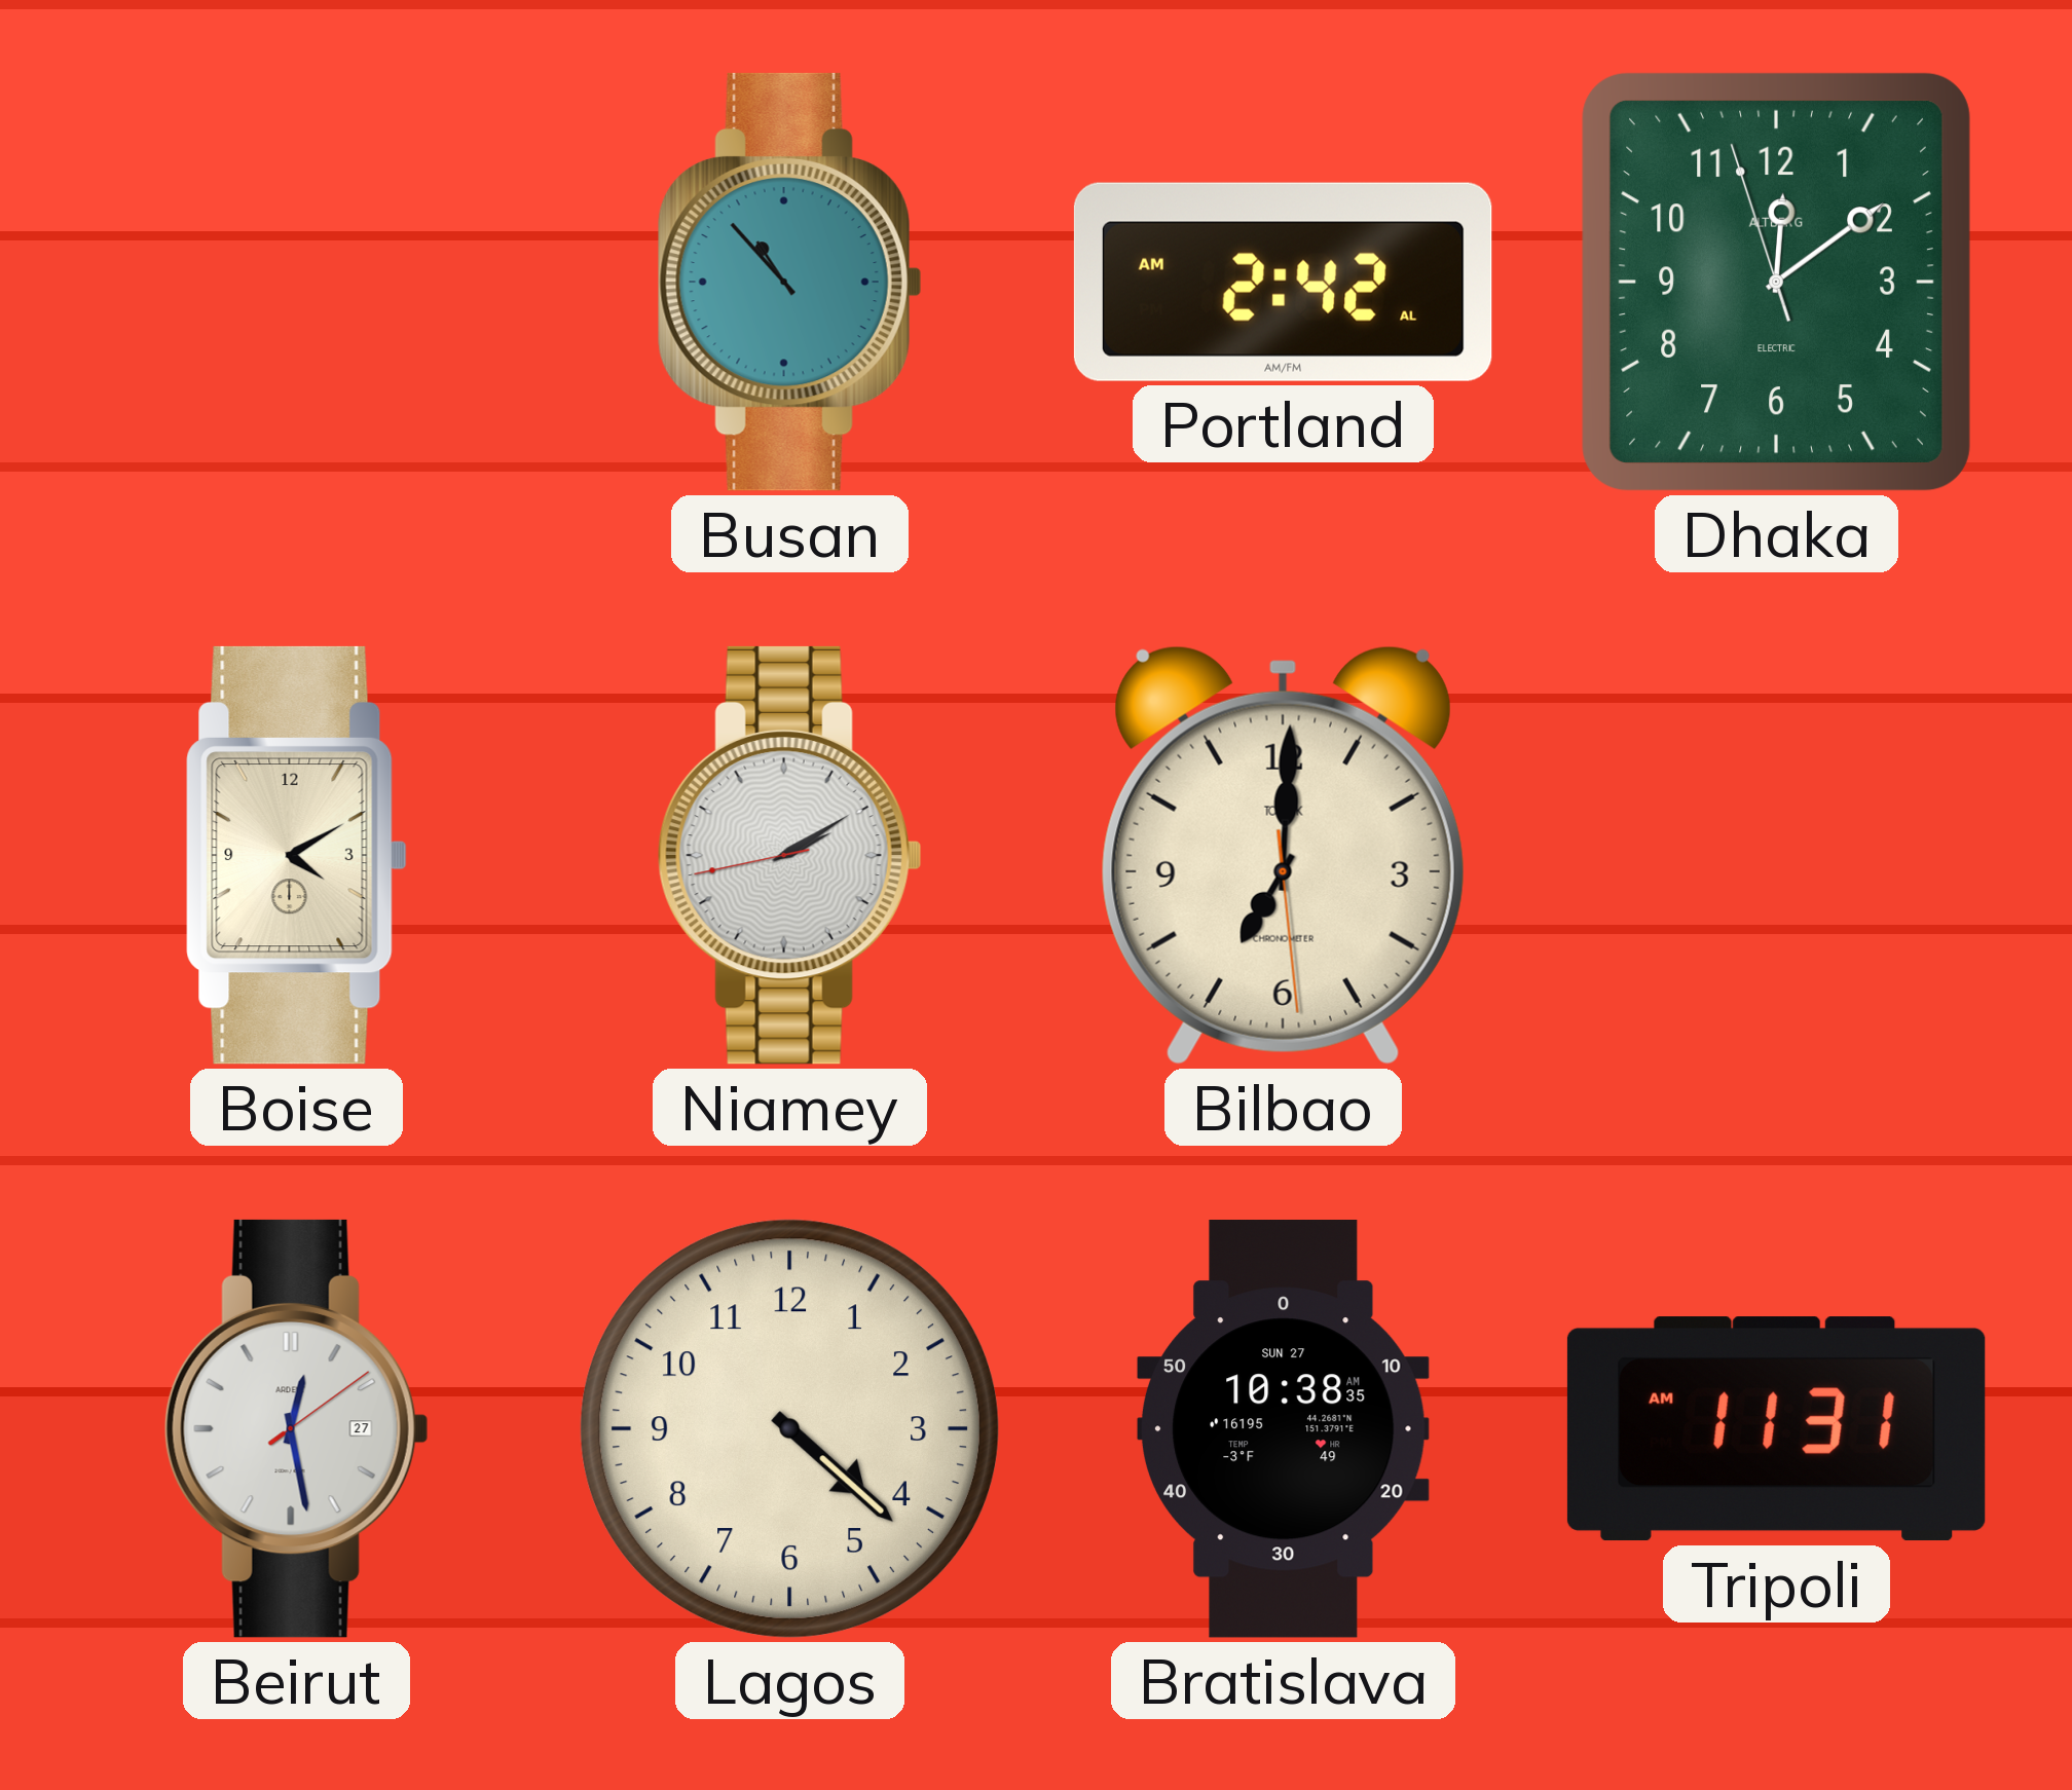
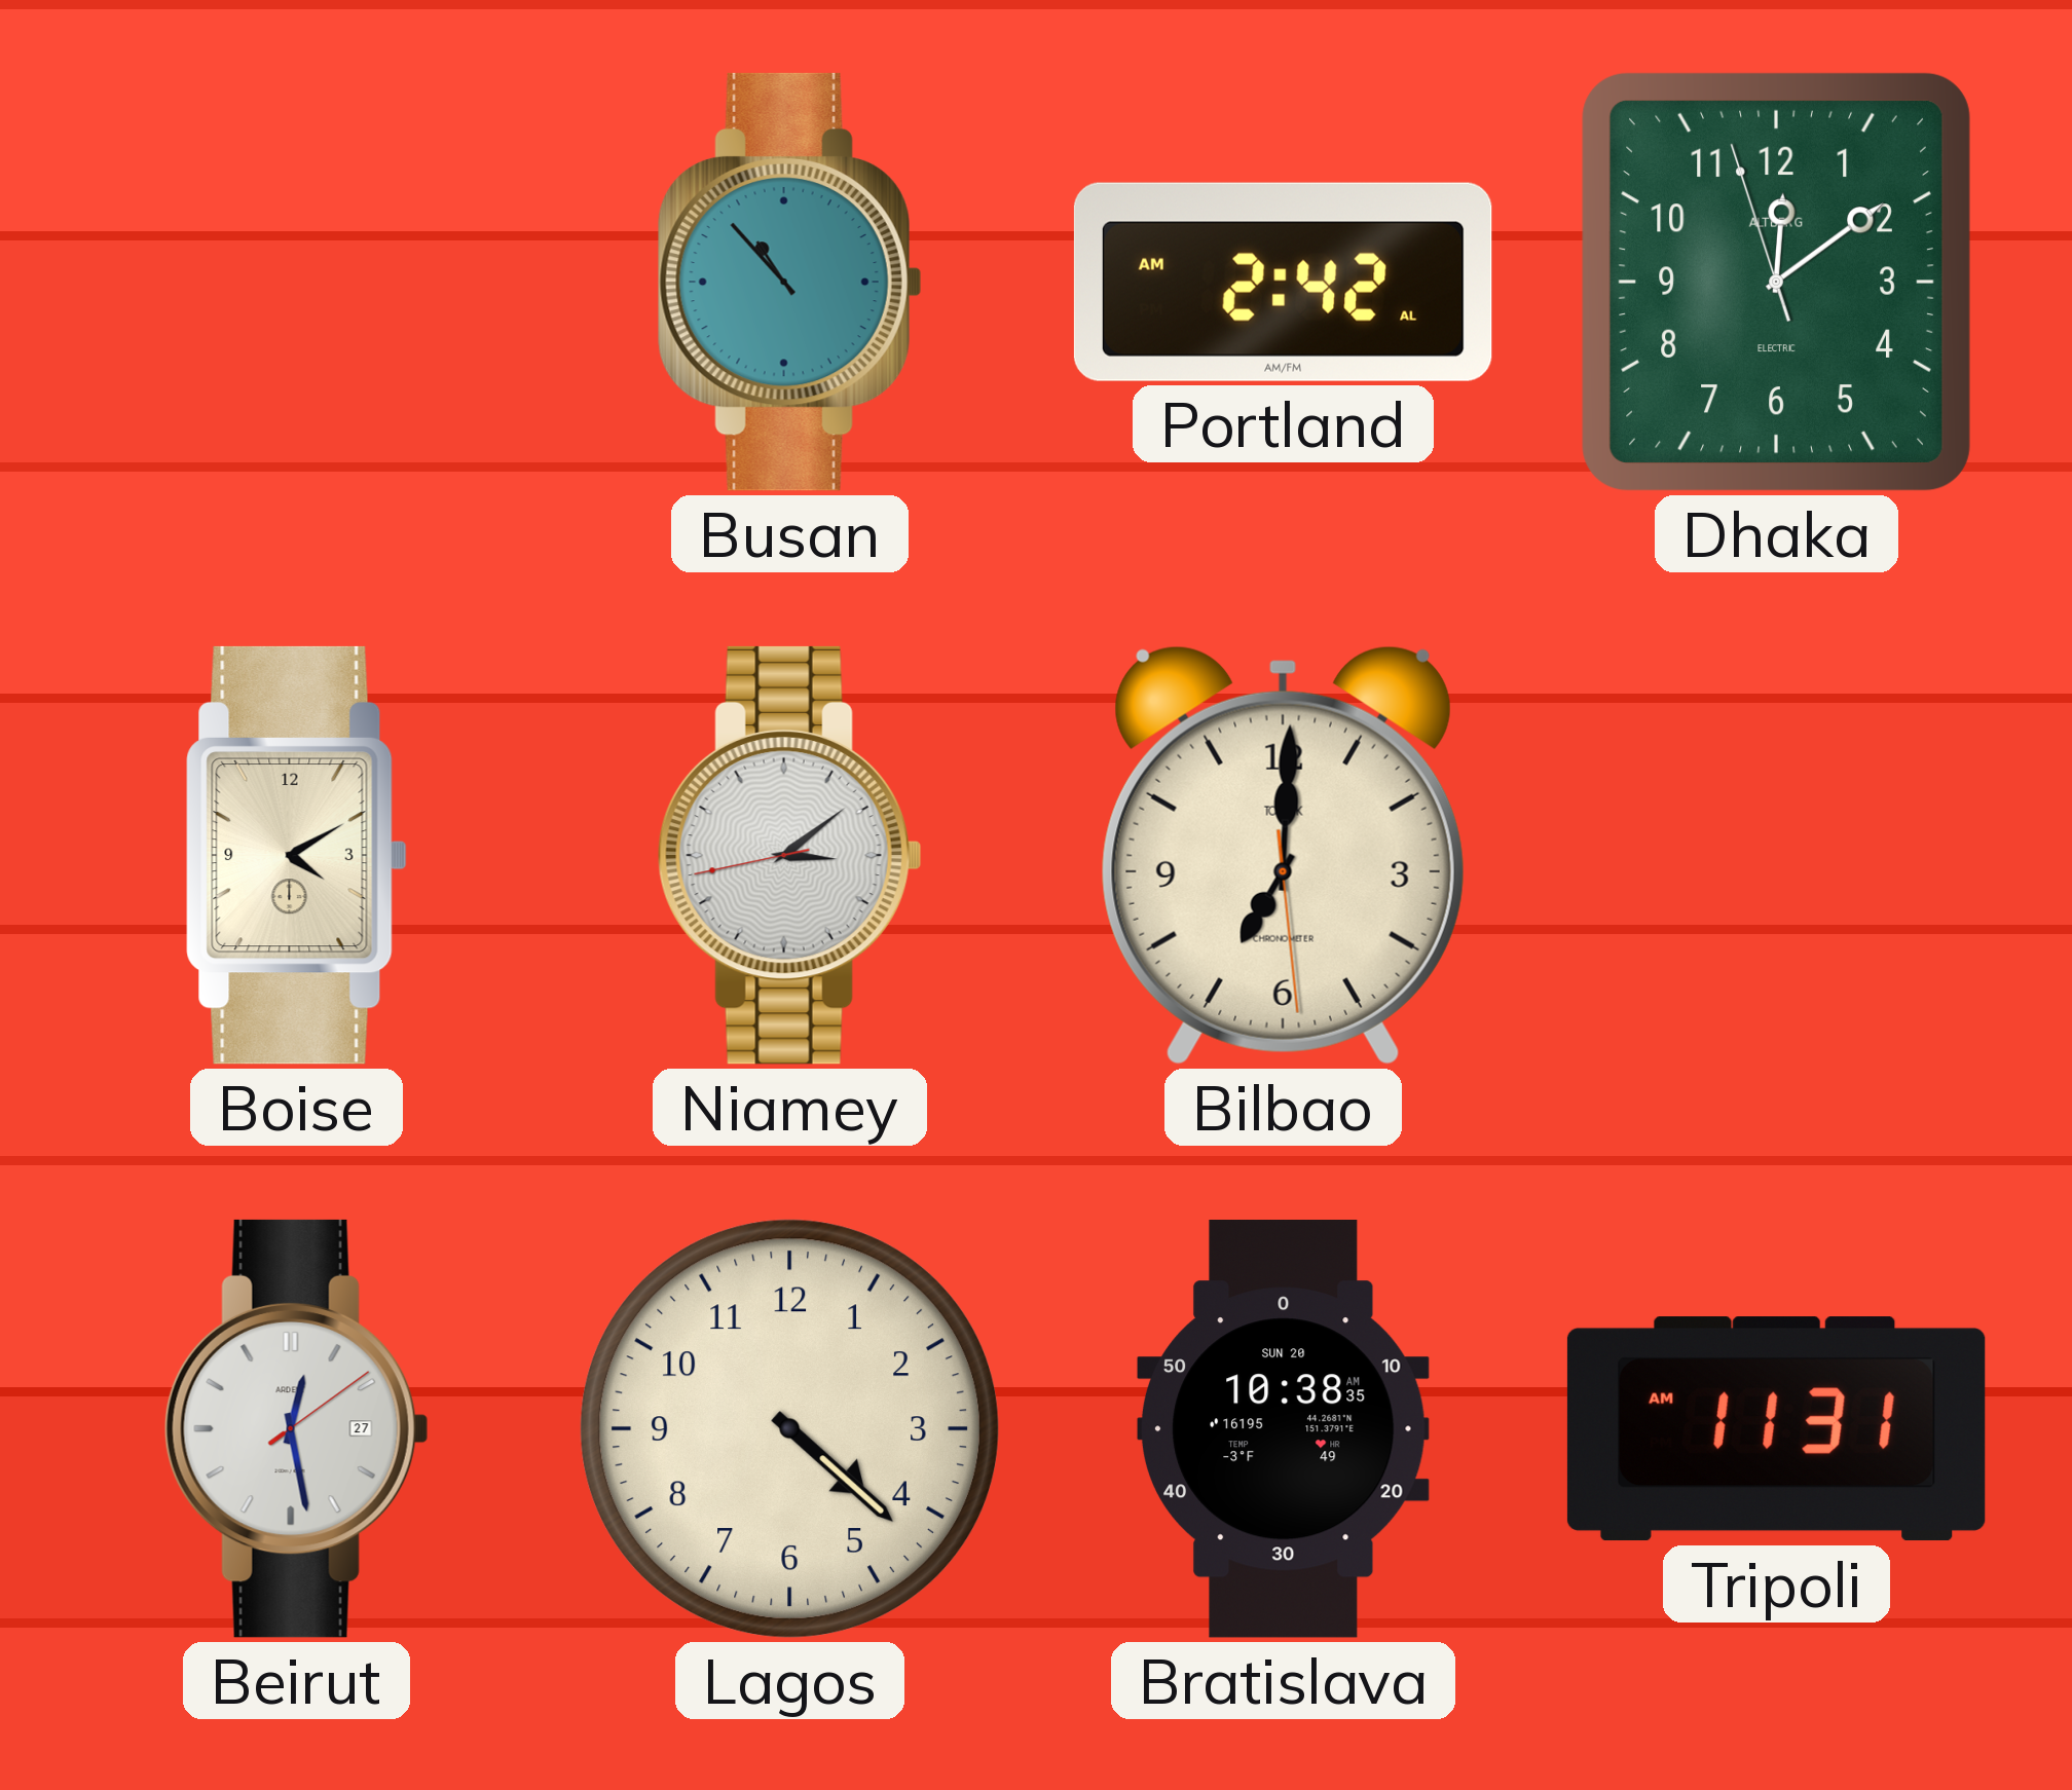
Niamey: 2:09 -> 3:08
Bratislava date: SUN 27 -> SUN 20
